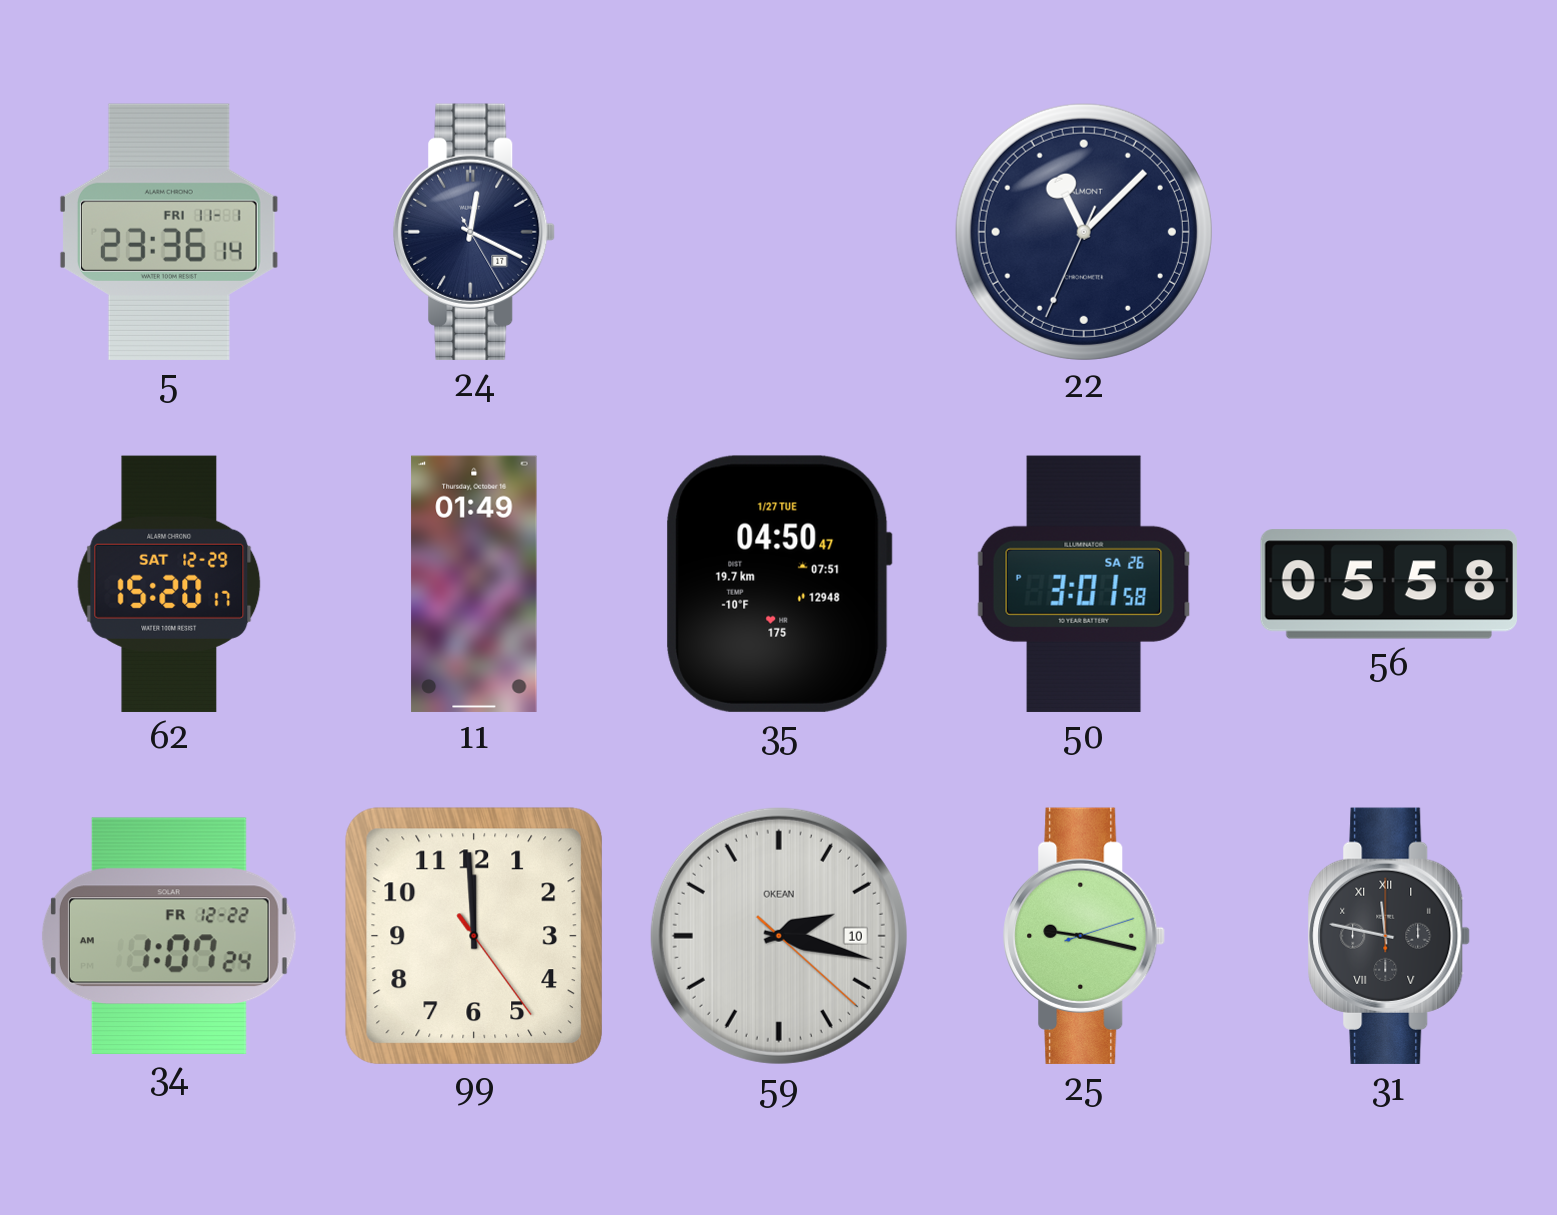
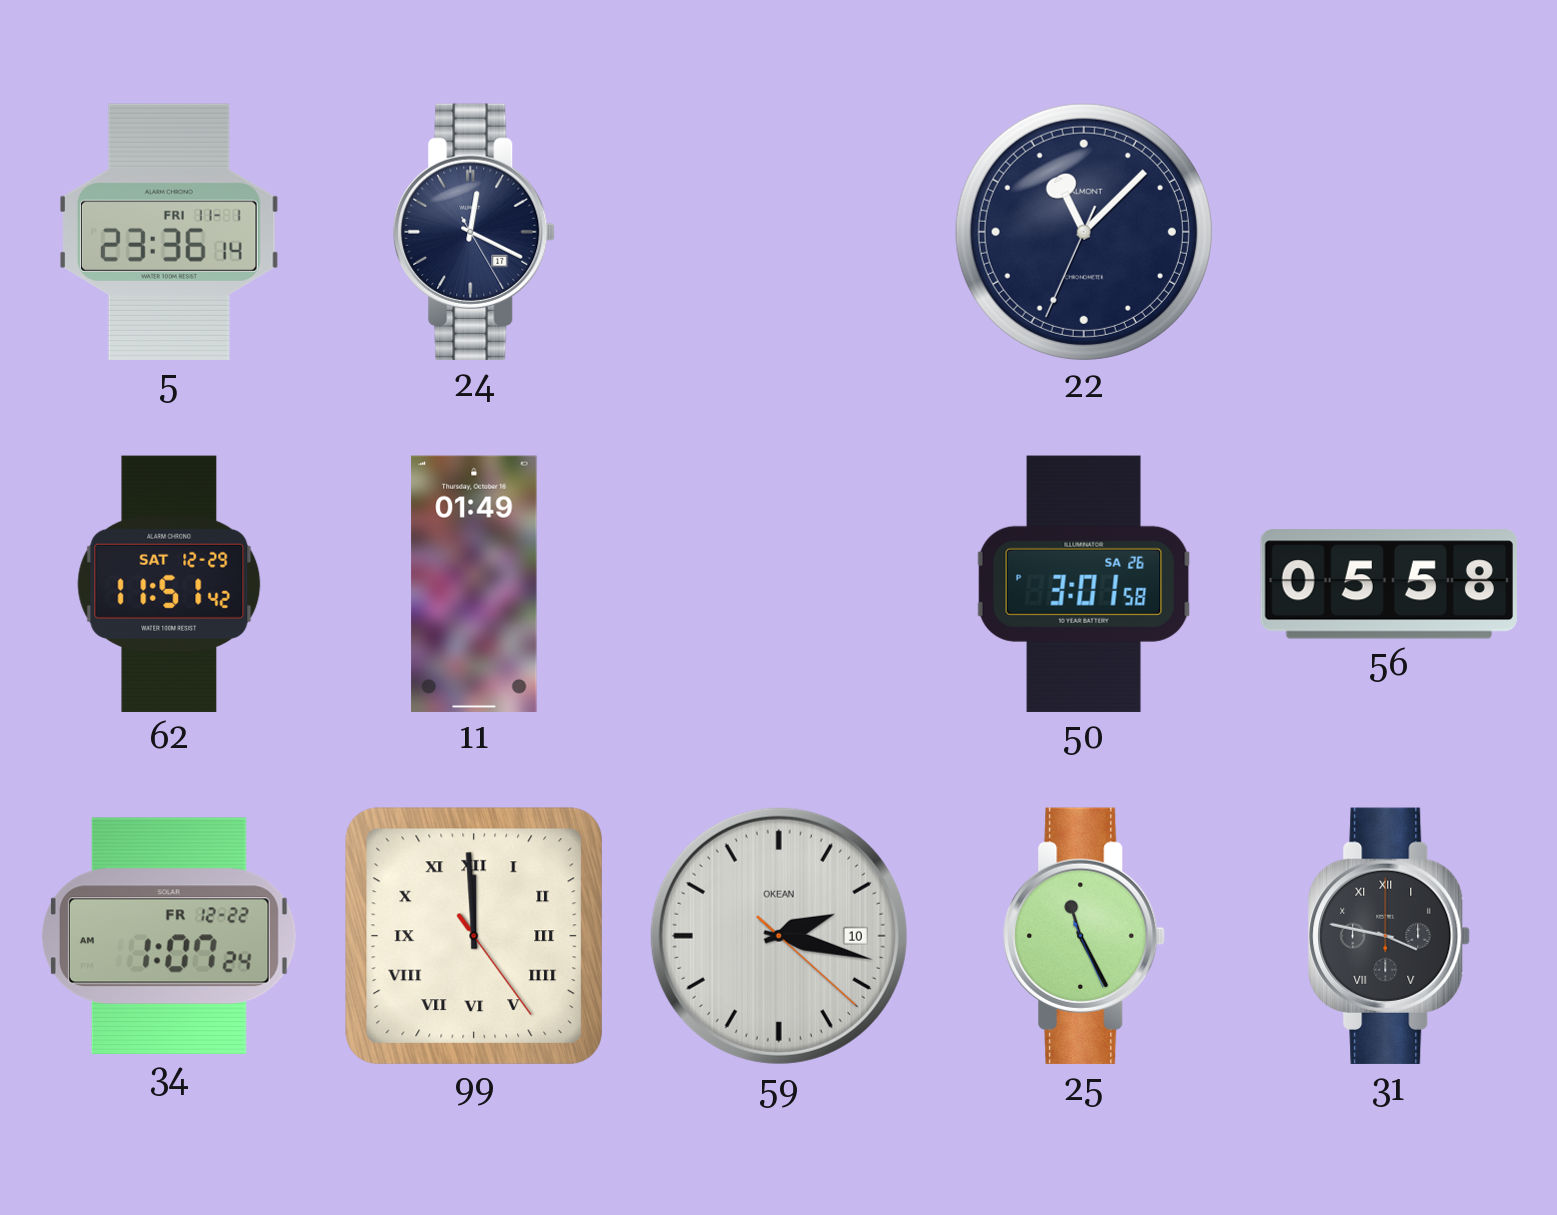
62: 15:20 -> 11:51
35: 04:50 -> none
99 numerals: Arabic -> Roman
25: 9:17 -> 11:25
31: 11:47 -> 3:47
